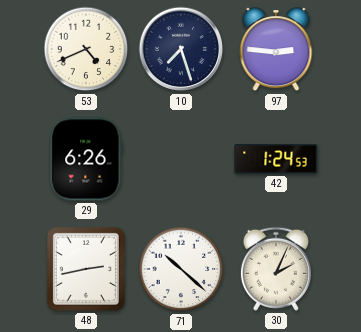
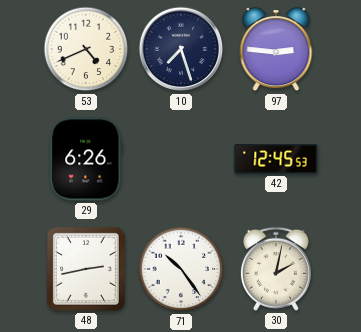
42: 1:24 -> 12:45
71: 10:22 -> 10:24
30: 2:04 -> 2:02
